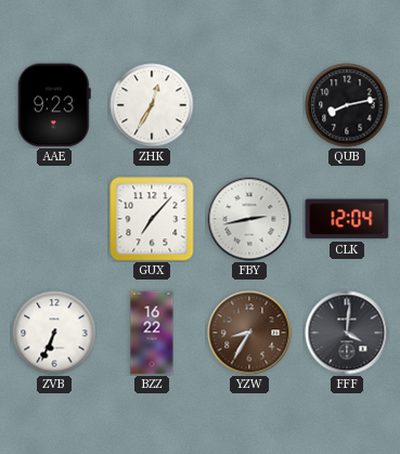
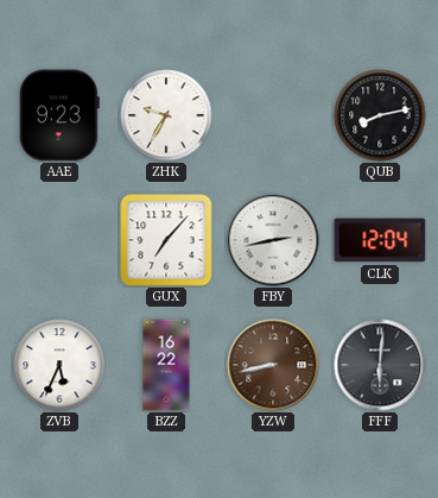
ZHK: 12:35 -> 9:35
ZVB: 6:34 -> 5:34
YZW: 8:35 -> 8:43
FFF: 4:01 -> 6:01
